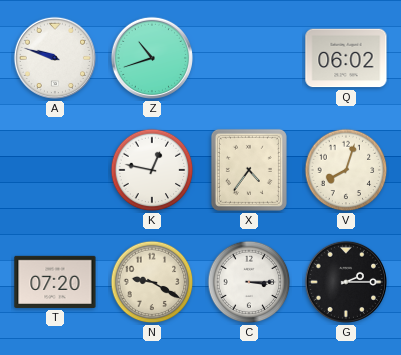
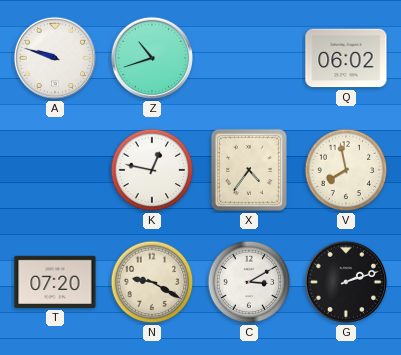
V: 8:03 -> 7:58
C: 3:15 -> 3:10
G: 2:15 -> 2:12
